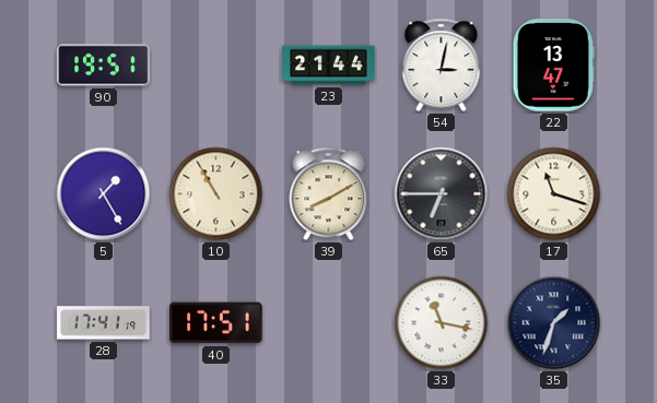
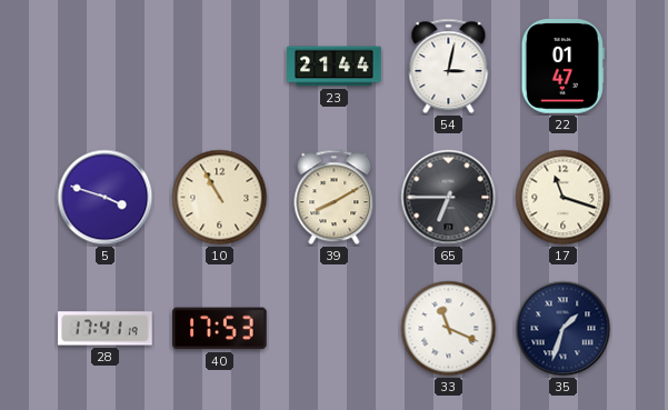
90: 19:51 -> none
22: 13:47 -> 01:47
5: 1:25 -> 3:48
40: 17:51 -> 17:53
33: 11:17 -> 11:19
